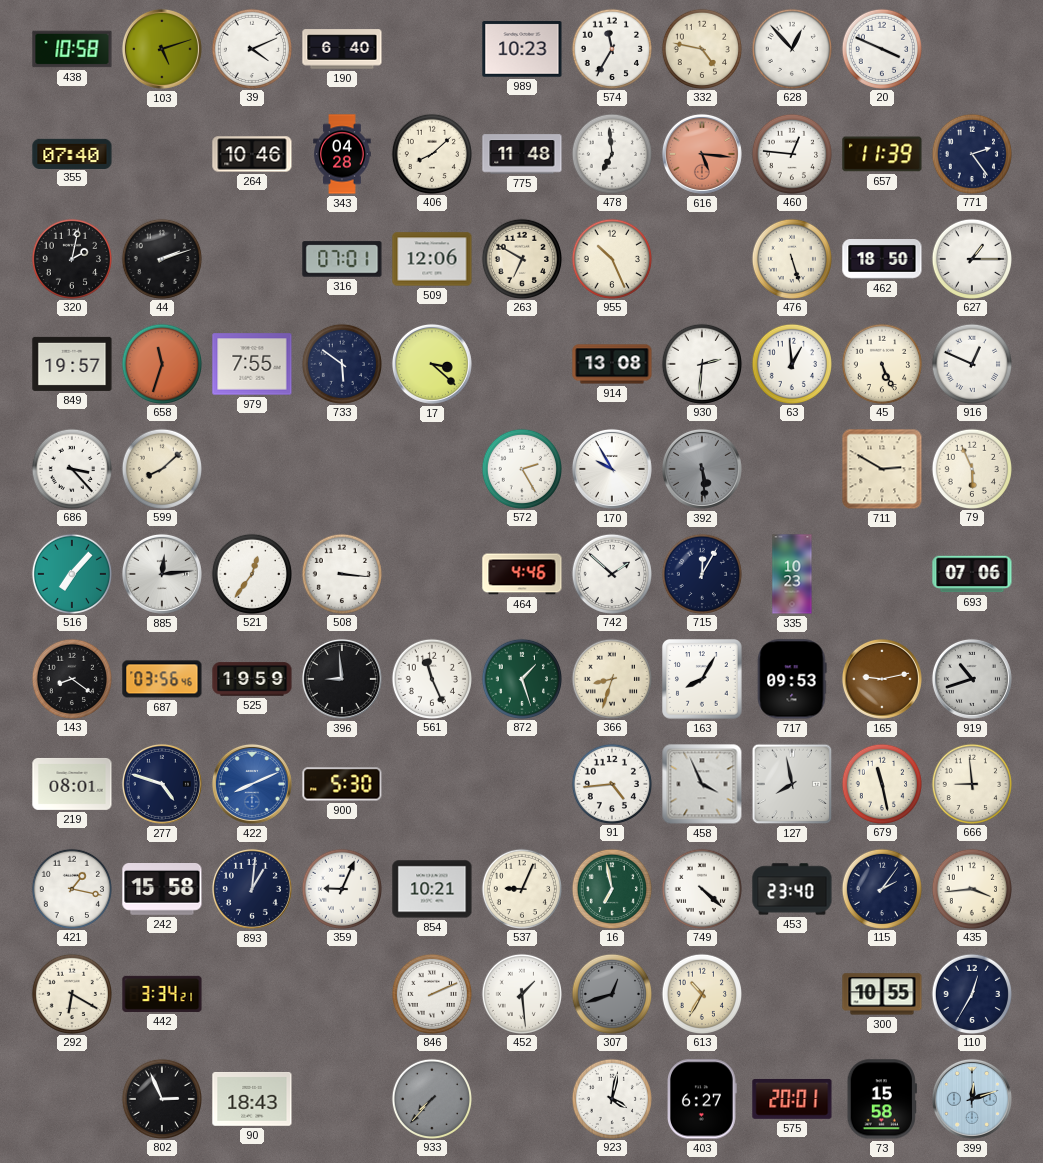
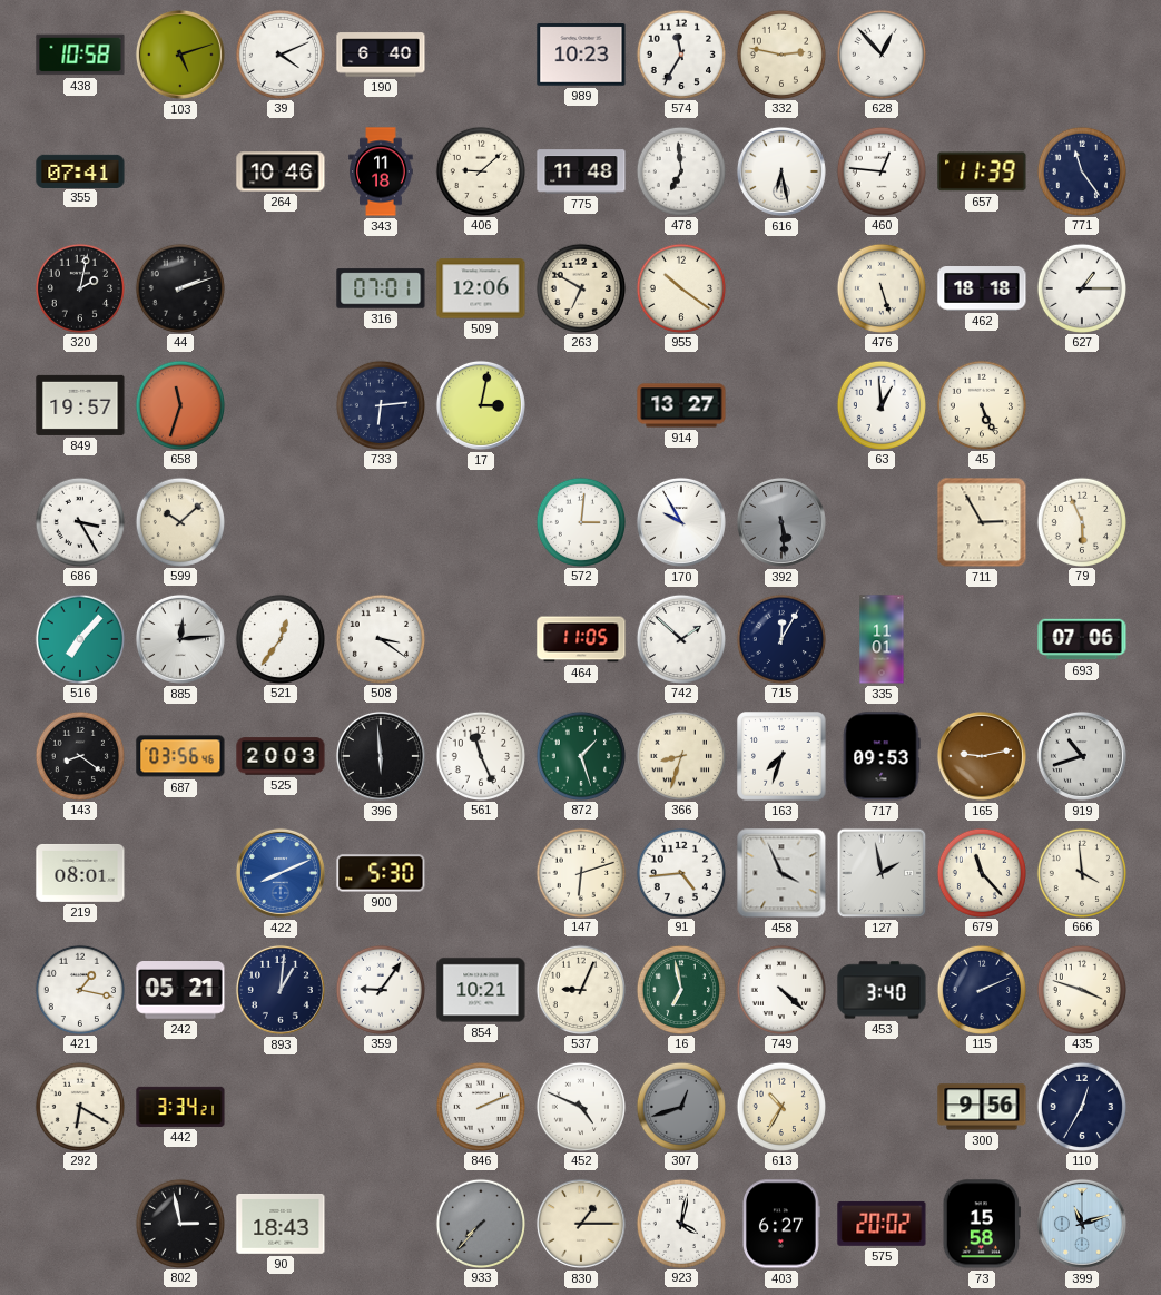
332: 4:47 -> 2:47
20: 3:49 -> none
355: 07:40 -> 07:41
343: 04:28 -> 11:18
406: 8:08 -> 9:08
616: 5:16 -> 6:28
616 dial: salmon -> white
771: 2:24 -> 11:24
955: 10:26 -> 10:21
462: 18:50 -> 18:18
979: 7:55 -> none
733: 5:51 -> 6:14
17: 3:22 -> 3:02
914: 13:08 -> 13:27
930: 2:31 -> none
916: 12:49 -> none
686: 3:23 -> 3:25
599: 8:08 -> 10:08
572: 2:25 -> 3:01
711: 2:50 -> 2:55
508: 3:16 -> 3:21
464: 4:46 -> 11:05
335: 10:23 -> 11:01
525: 19:59 -> 20:03
396: 8:59 -> 5:59
163: 8:05 -> 7:33
277: 4:48 -> none
147: none -> 6:12
127: 7:58 -> 1:58
679: 11:28 -> 11:23
666: 8:59 -> 3:59
242: 15:58 -> 05:21
359: 9:04 -> 9:06
453: 23:40 -> 3:40
115: 2:06 -> 2:11
435: 3:44 -> 3:48
452: 1:29 -> 4:49
300: 10:55 -> 9:56
802: 2:56 -> 2:58
830: none -> 1:15
575: 20:01 -> 20:02
399: 12:12 -> 11:12
